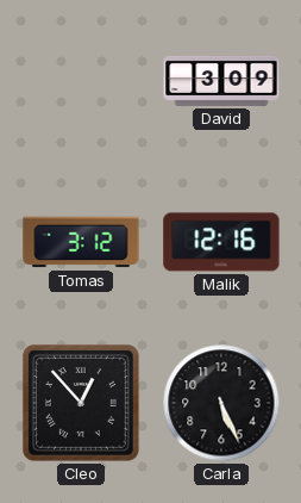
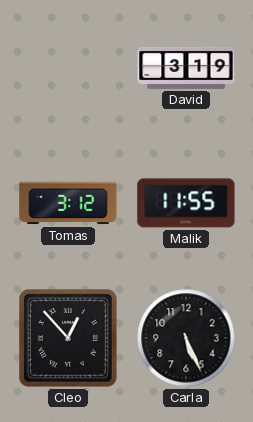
David: 3:09 -> 3:19
Malik: 12:16 -> 11:55
